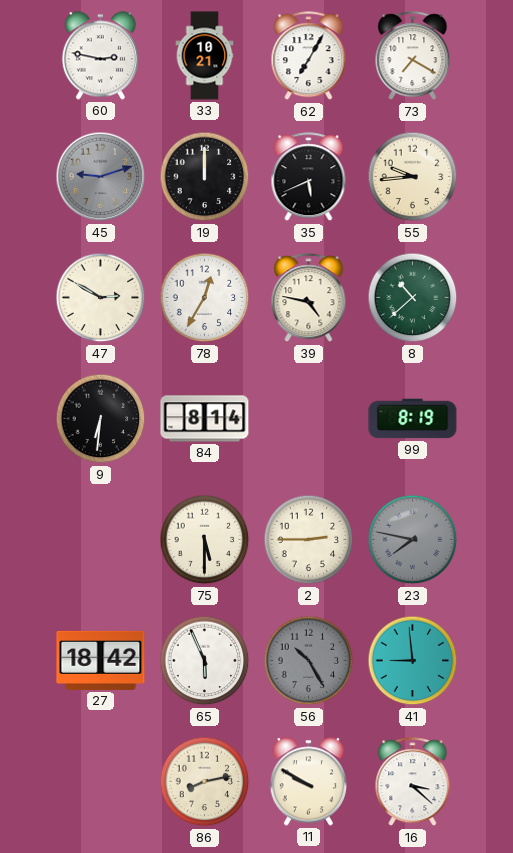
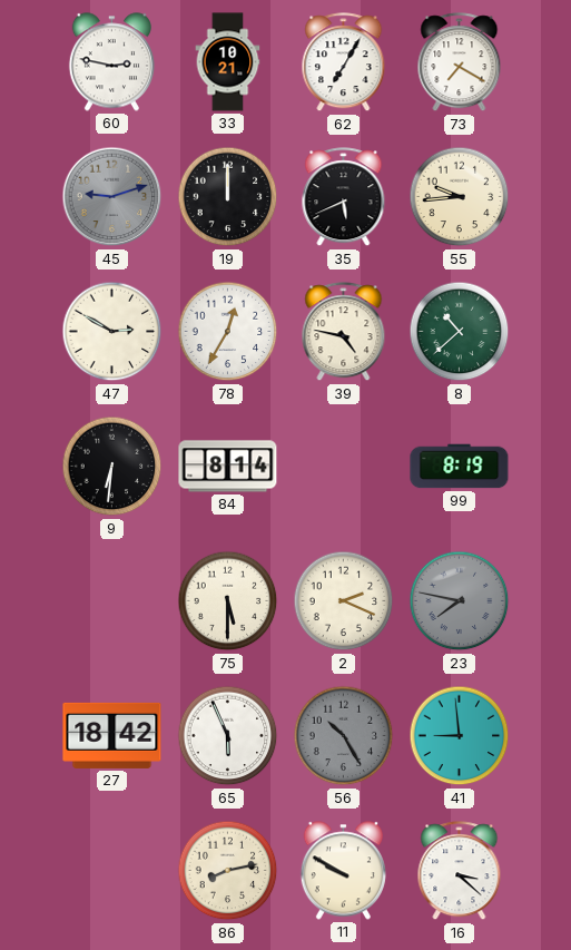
2: 2:45 -> 2:19
